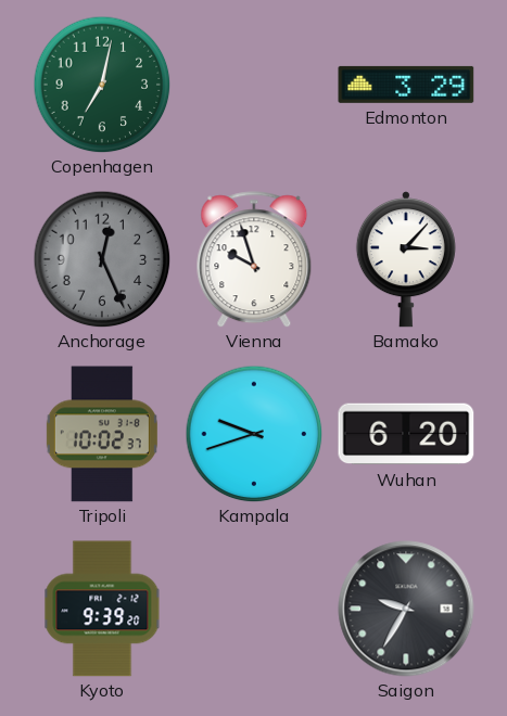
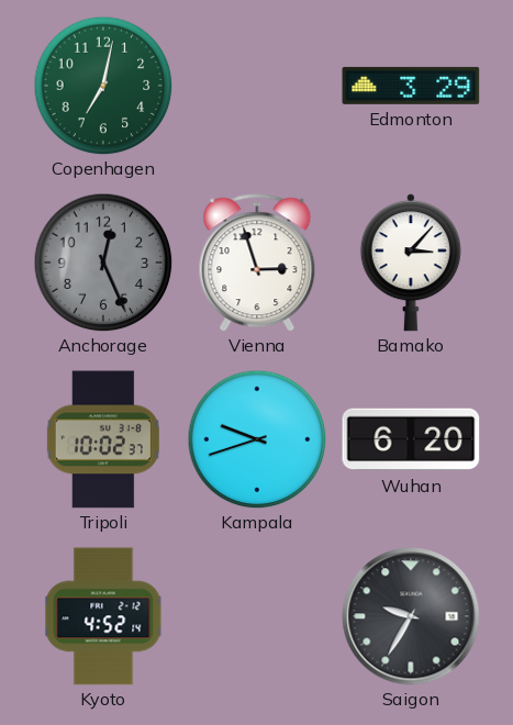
Vienna: 9:57 -> 2:57
Kyoto: 9:39 -> 4:52
